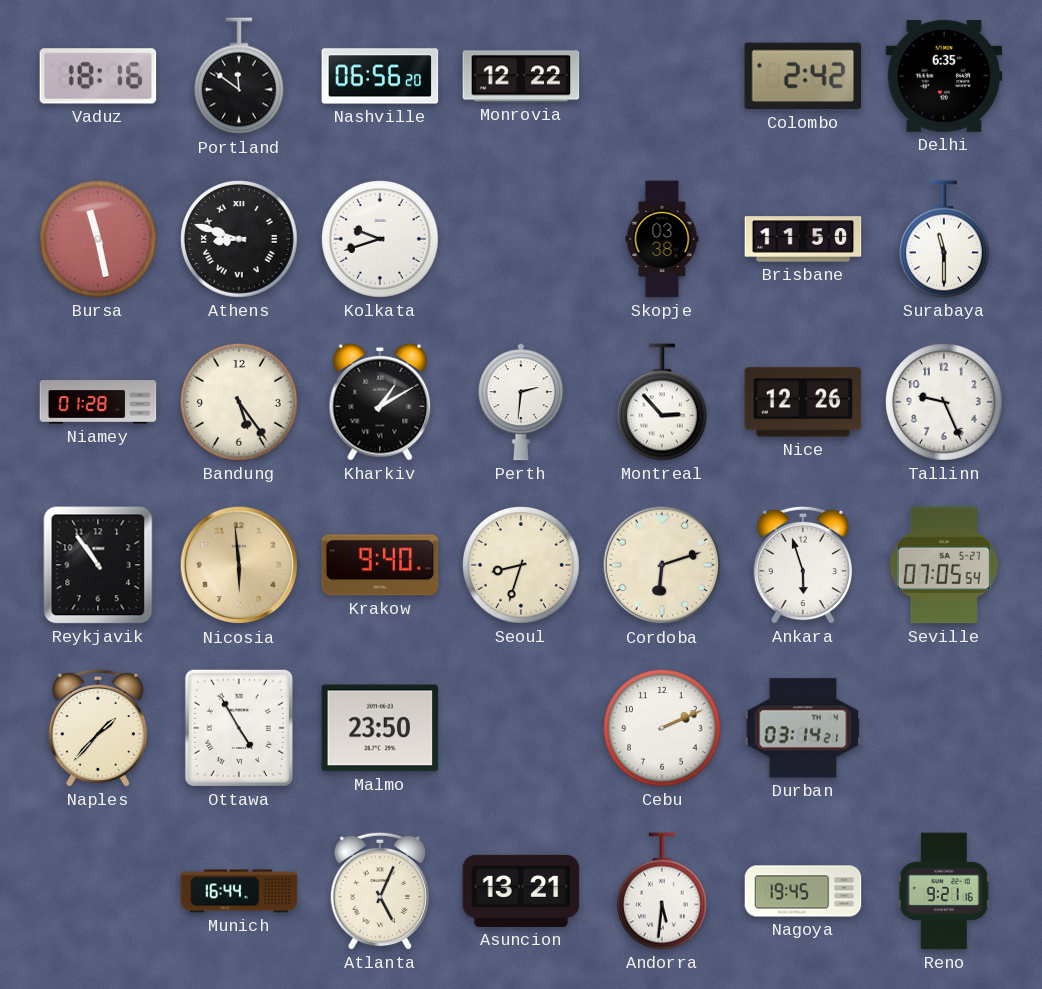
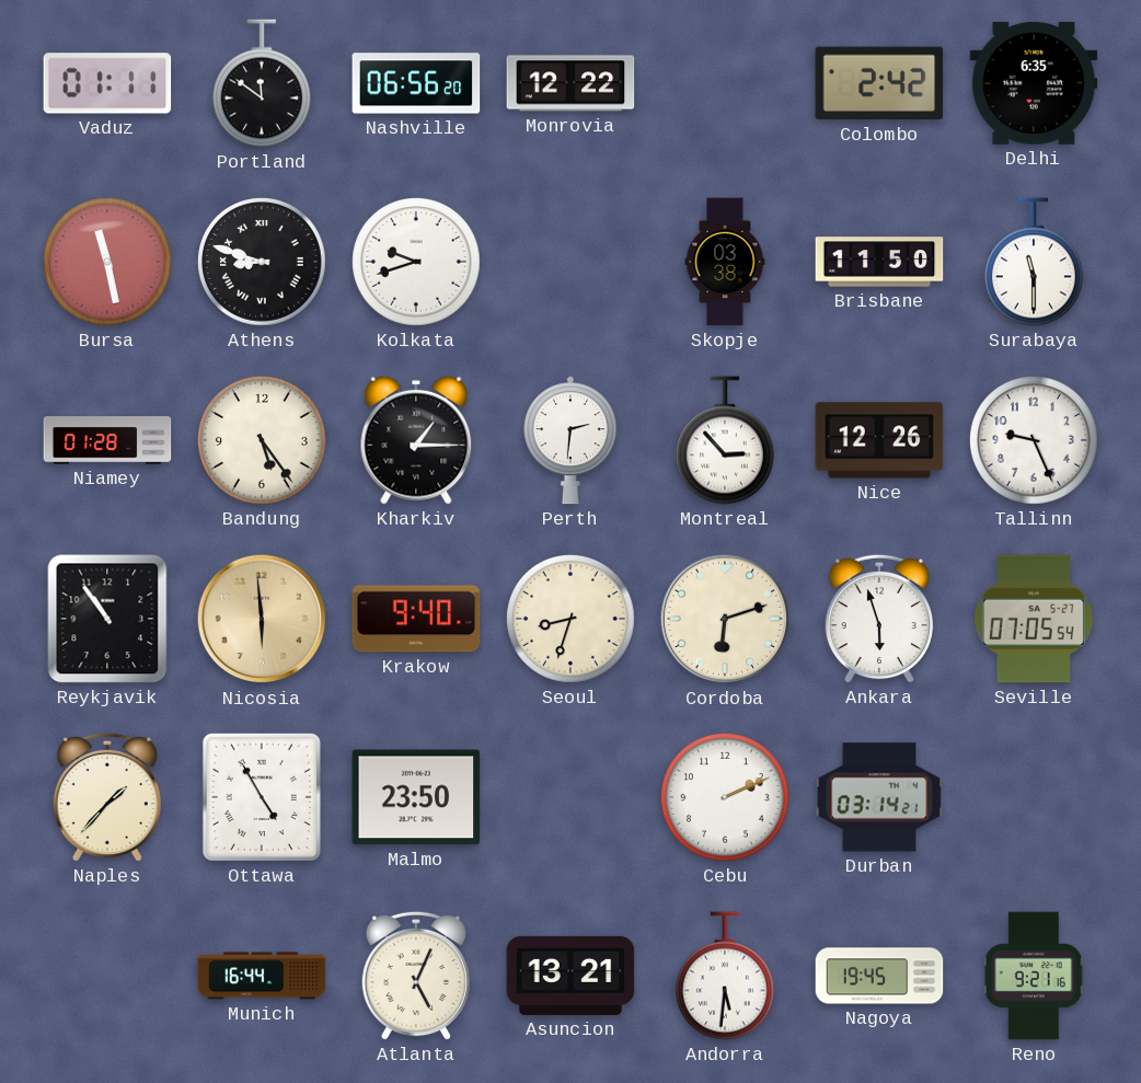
Vaduz: 18:16 -> 01:11
Kharkiv: 1:10 -> 1:15
